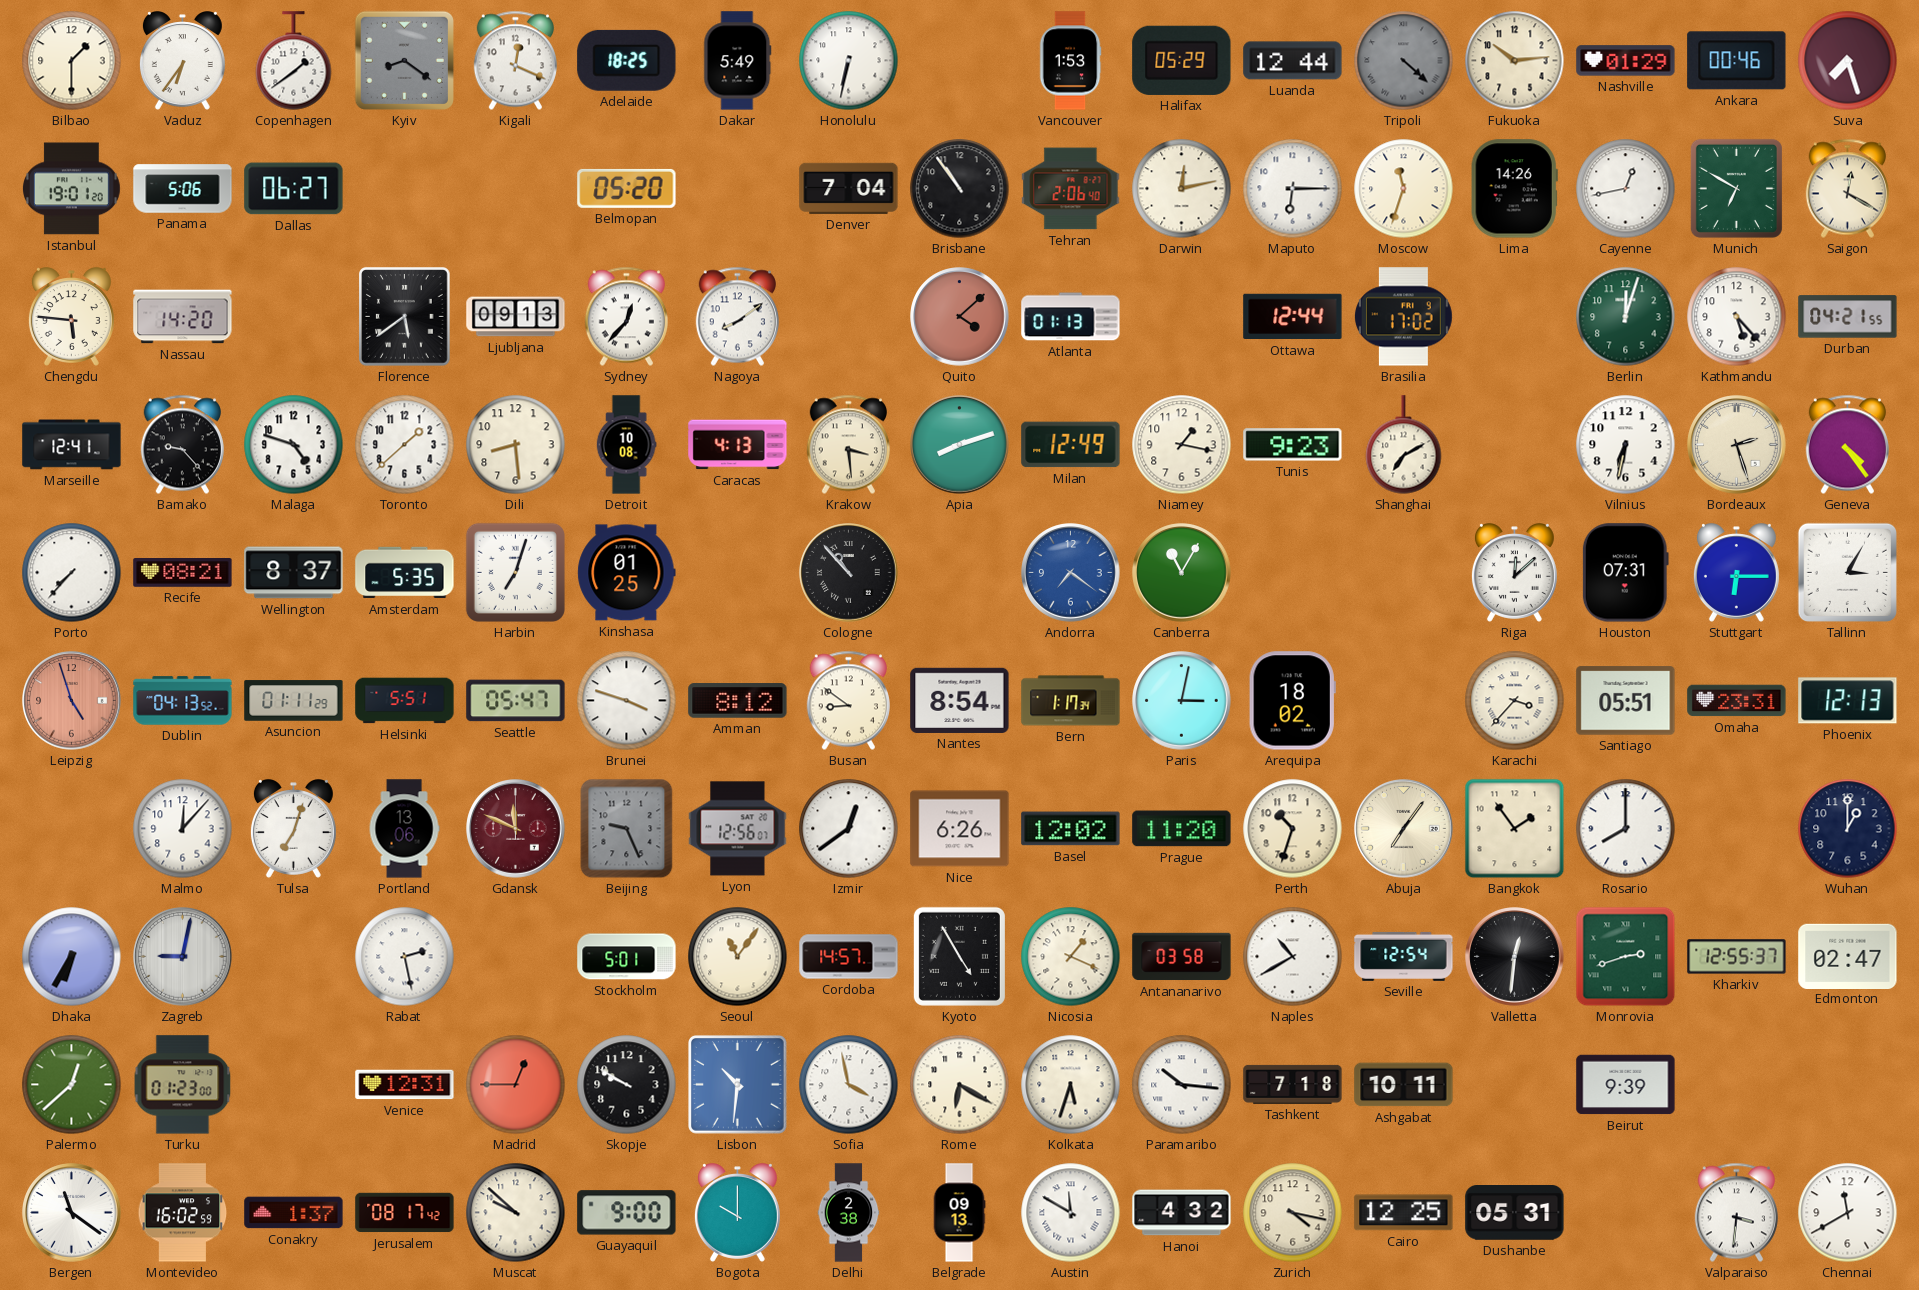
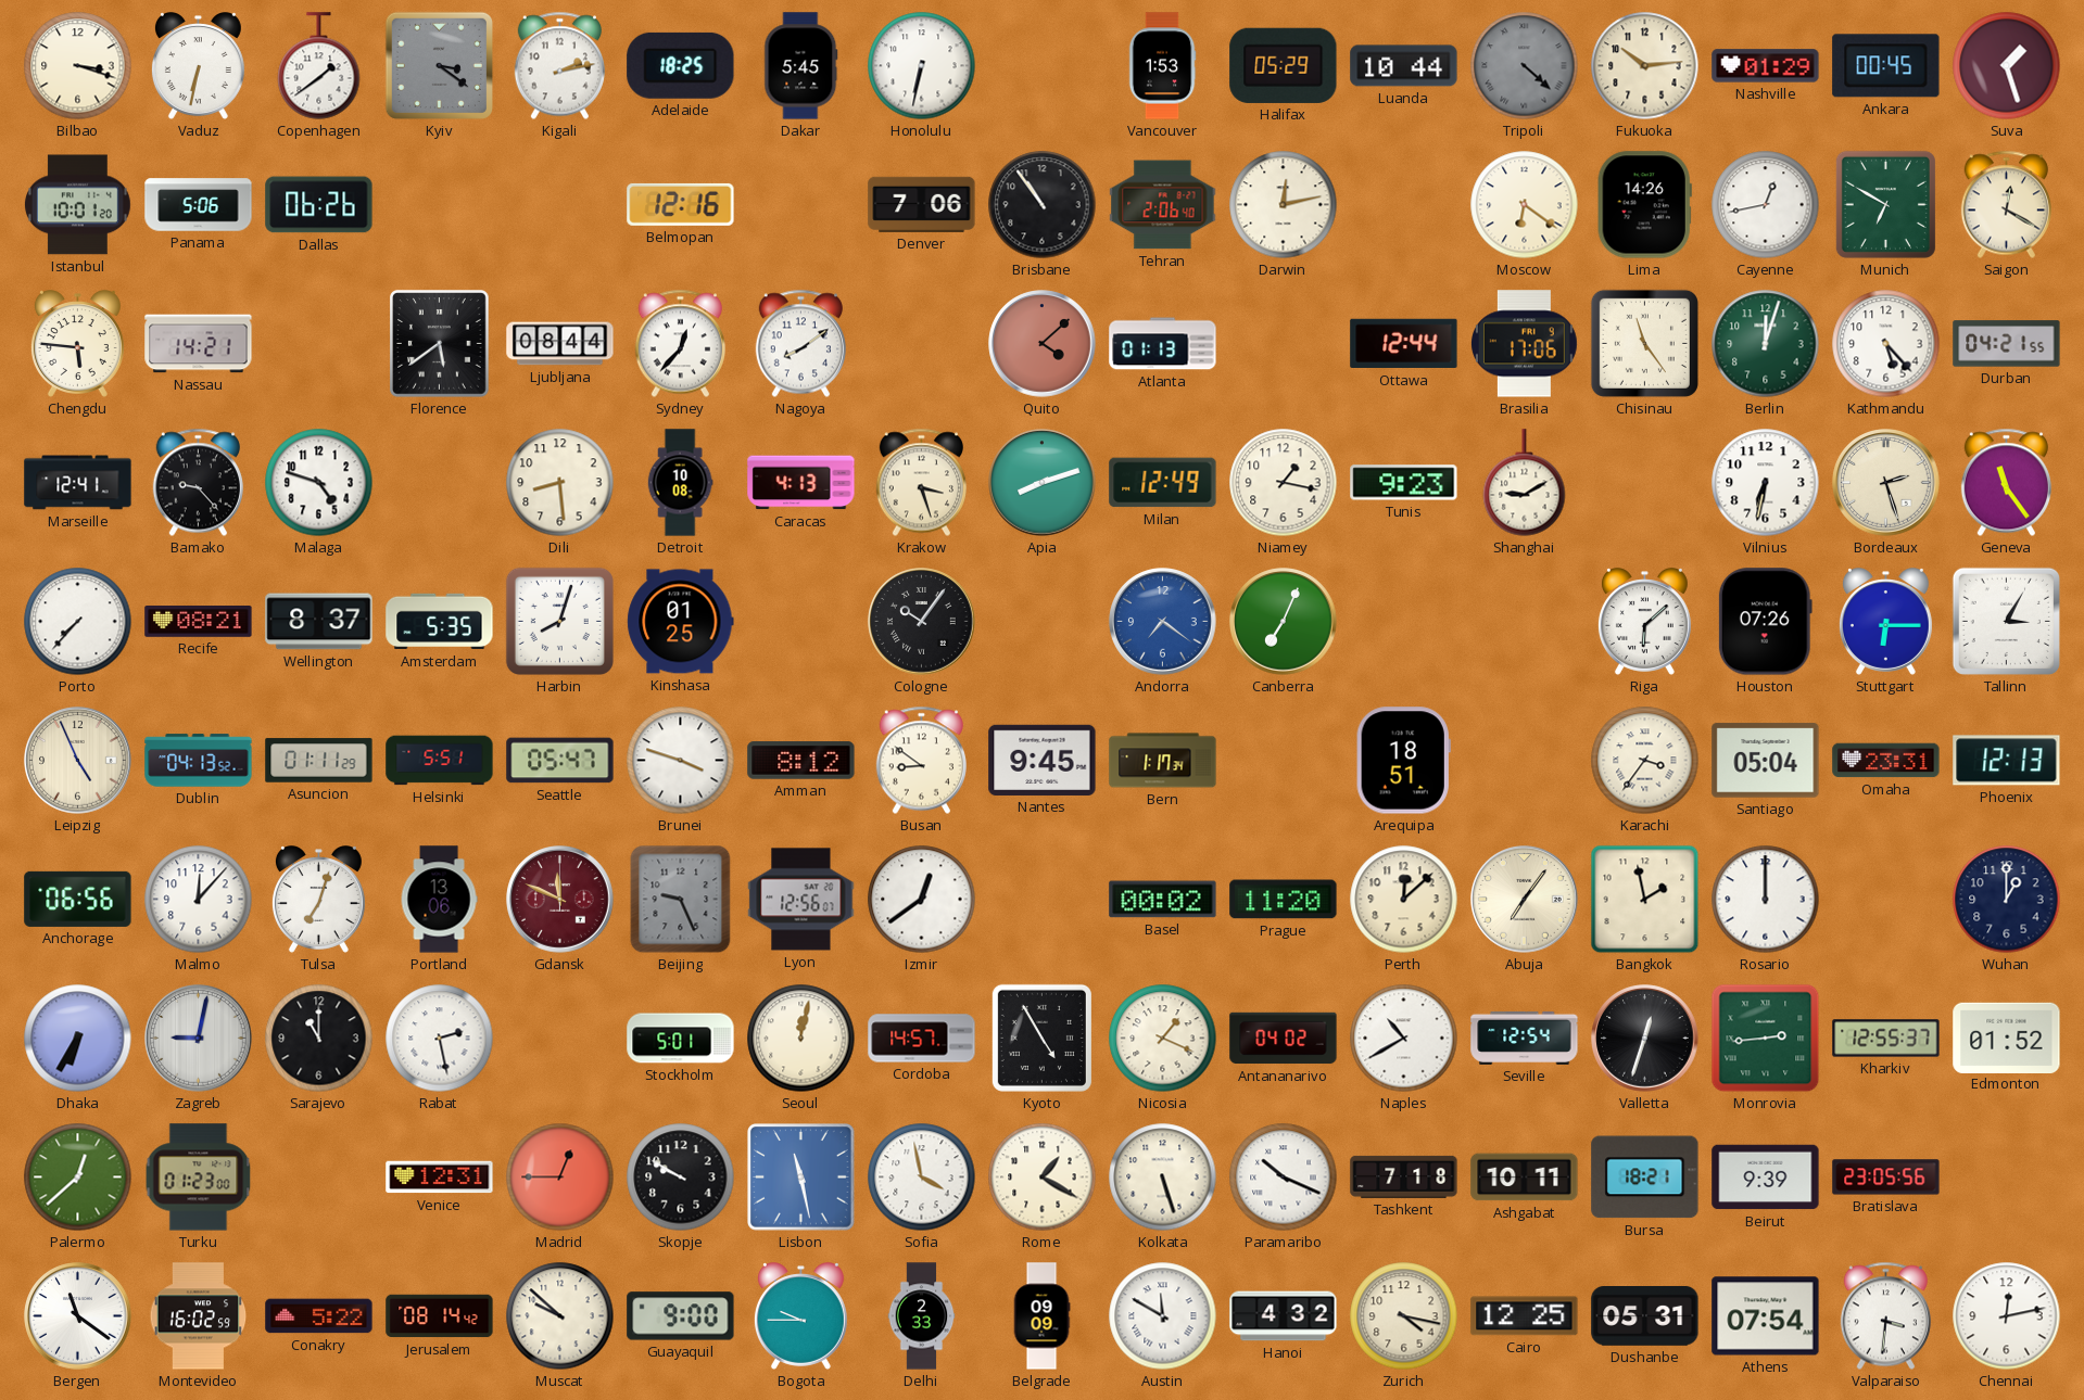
Bilbao: 1:30 -> 3:18
Vaduz: 6:36 -> 6:32
Kyiv: 8:21 -> 3:21
Kigali: 12:19 -> 2:13
Dakar: 5:49 -> 5:45
Luanda: 12:44 -> 10:44
Ankara: 00:46 -> 00:45
Suva: 7:27 -> 1:27
Istanbul: 19:01 -> 10:01
Dallas: 06:27 -> 06:26
Belmopan: 05:20 -> 12:16
Denver: 7:04 -> 7:06
Maputo: 6:15 -> none
Moscow: 11:33 -> 6:21
Nassau: 14:20 -> 14:21
Ljubljana: 09:13 -> 08:44
Brasilia: 17:02 -> 17:06
Chisinau: none -> 11:24
Toronto: 1:38 -> none
Krakow: 3:29 -> 3:27
Shanghai: 7:10 -> 9:10
Geneva: 4:24 -> 11:24
Harbin: 7:03 -> 8:03
Cologne: 10:53 -> 10:06
Canberra: 11:05 -> 7:04
Riga: 12:08 -> 6:08
Houston: 07:31 -> 07:26
Leipzig: 4:57 -> 4:56
Leipzig dial: salmon -> cream
Nantes: 8:54 -> 9:45
Paris: 3:02 -> none
Arequipa: 18:02 -> 18:51
Karachi: 3:37 -> 3:36
Santiago: 05:51 -> 05:04
Anchorage: none -> 06:56
Nice: 6:26 -> none
Basel: 12:02 -> 00:02
Perth: 10:33 -> 12:08
Bangkok: 1:54 -> 1:58
Rosario: 8:00 -> 12:00
Sarajevo: none -> 11:00
Seoul: 11:06 -> 12:02
Antananarivo: 03:58 -> 04:02
Valletta: 12:31 -> 12:33
Monrovia: 2:42 -> 2:44
Edmonton: 02:47 -> 01:52
Lisbon: 10:31 -> 11:28
Rome: 6:20 -> 1:20
Kolkata: 5:33 -> 5:27
Paramaribo: 10:16 -> 10:19
Bursa: none -> 18:21
Bratislava: none -> 23:05
Conakry: 1:37 -> 5:22
Jerusalem: 08:17 -> 08:14
Bogota: 10:00 -> 9:45
Delhi: 2:38 -> 2:33
Belgrade: 09:13 -> 09:09
Athens: none -> 07:54
Chennai: 11:40 -> 12:13
